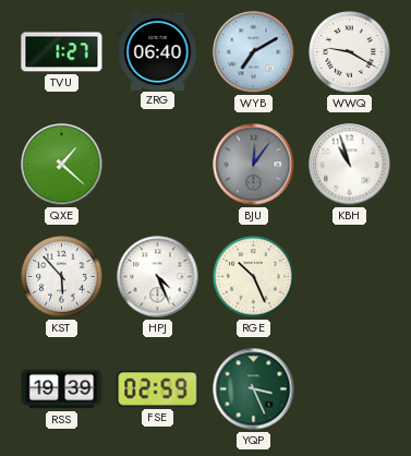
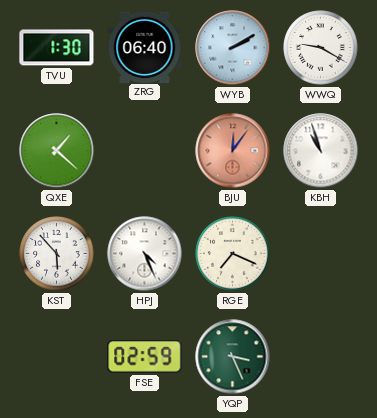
TVU: 1:27 -> 1:30
WYB: 7:10 -> 2:10
BJU dial: grey -> salmon
RGE: 10:26 -> 7:19
RSS: 19:39 -> none
